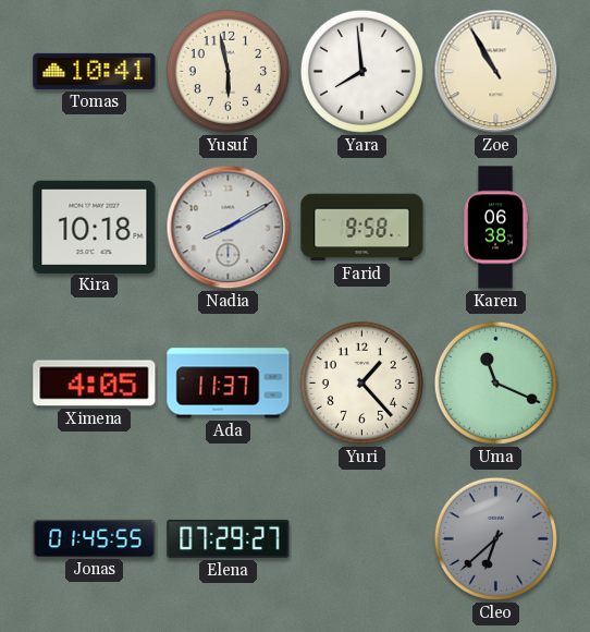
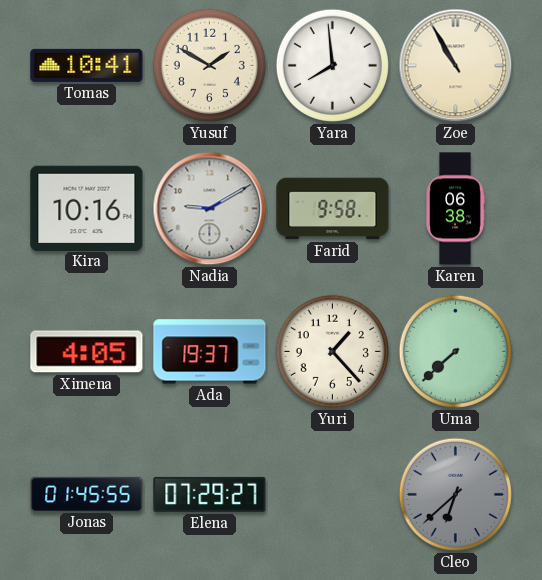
Yusuf: 5:58 -> 1:50
Kira: 10:18 -> 10:16
Nadia: 8:10 -> 9:10
Ada: 11:37 -> 19:37
Uma: 11:19 -> 7:38
